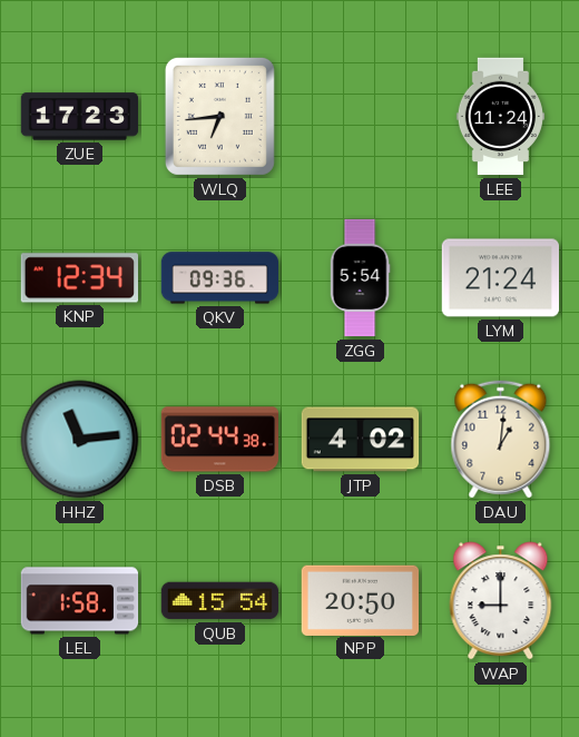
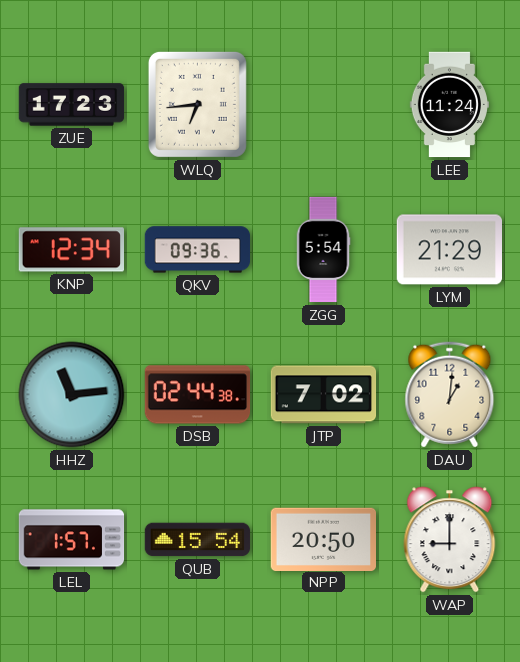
LYM: 21:24 -> 21:29
JTP: 4:02 -> 7:02
LEL: 1:58 -> 1:57
